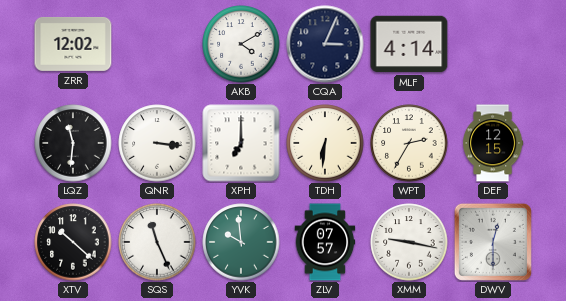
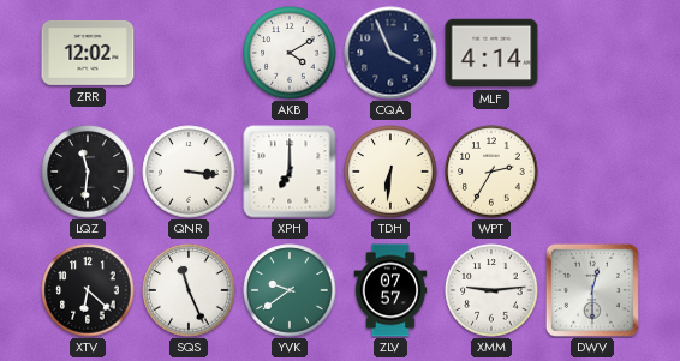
CQA: 3:04 -> 3:56
DEF: 12:15 -> none
XTV: 10:22 -> 6:22
YVK: 9:59 -> 9:39
XMM: 9:17 -> 9:14
